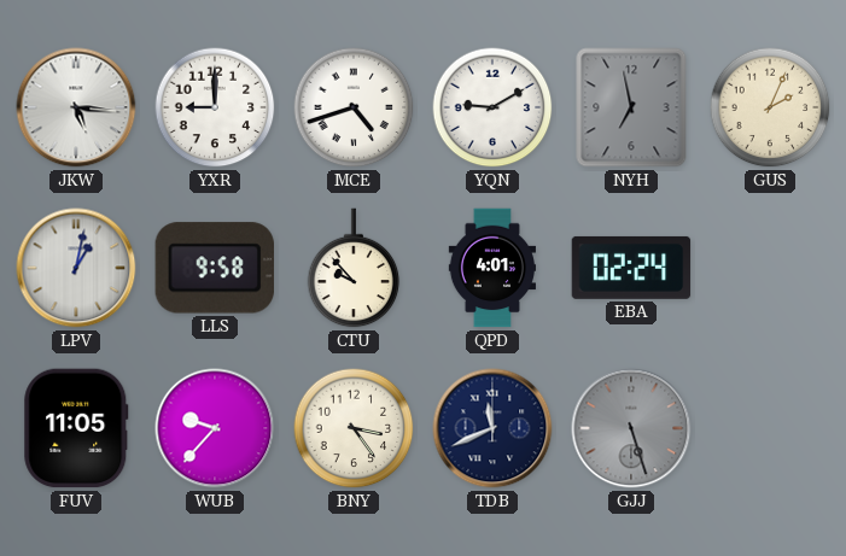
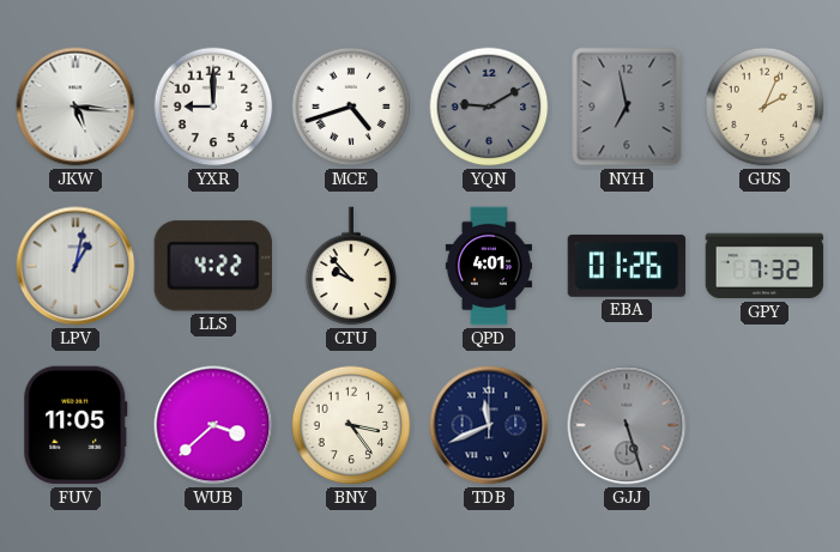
YQN dial: white -> grey
LLS: 9:58 -> 4:22
EBA: 02:24 -> 01:26
GPY: none -> 7:32
WUB: 9:37 -> 3:38
